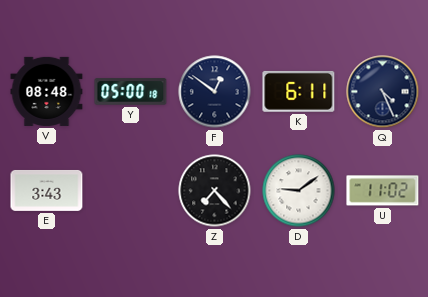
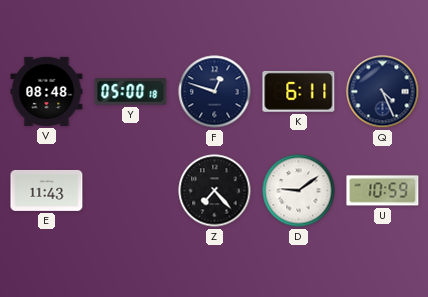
F: 12:51 -> 12:48
E: 3:43 -> 11:43
U: 11:02 -> 10:59
